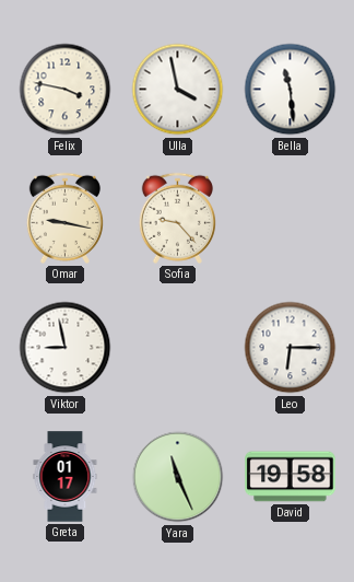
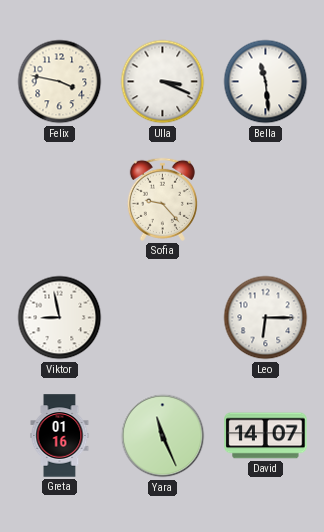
Ulla: 3:58 -> 3:19
Omar: 9:17 -> none
Greta: 01:17 -> 01:16
David: 19:58 -> 14:07
